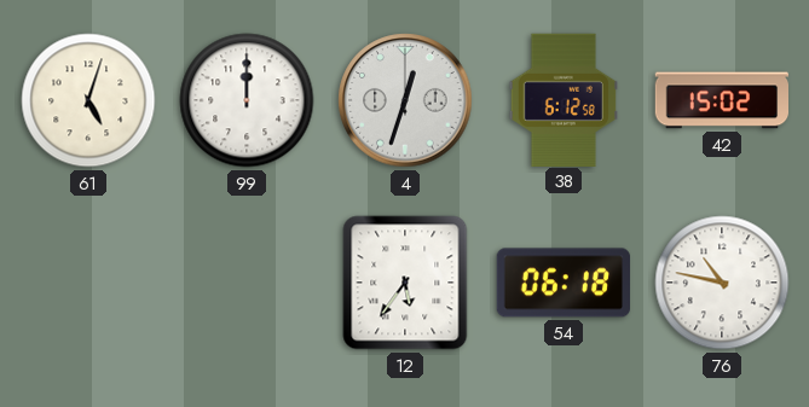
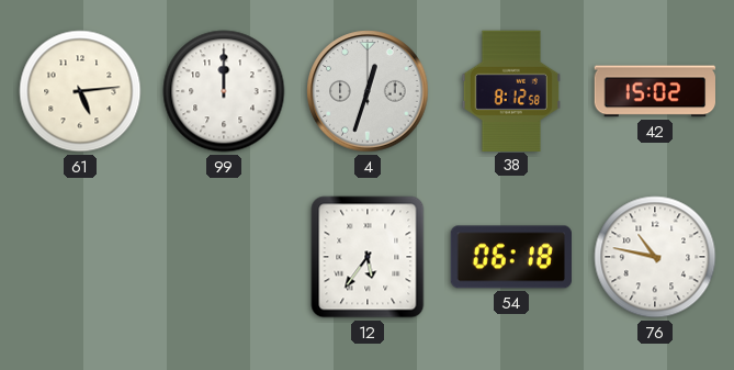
61: 5:03 -> 5:14
38: 6:12 -> 8:12
